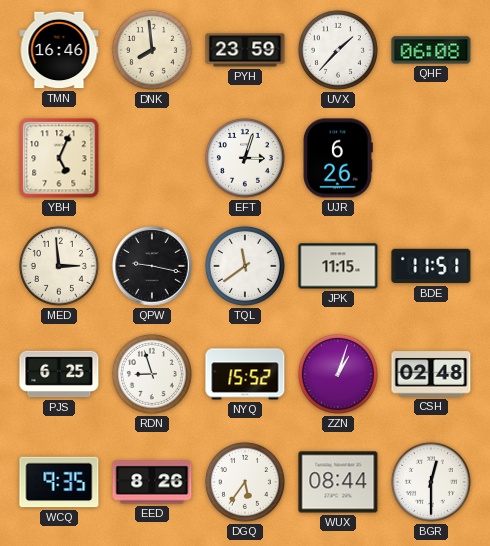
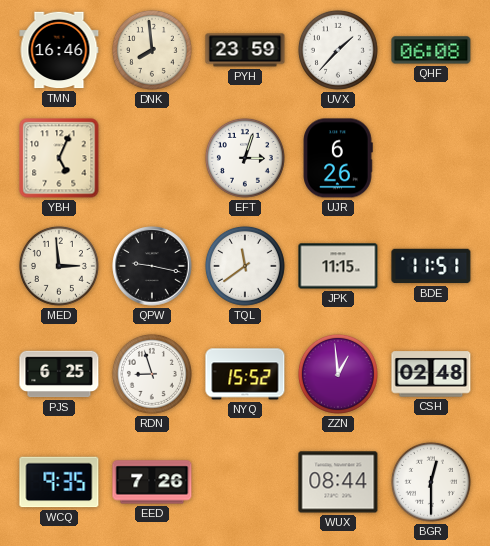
ZZN: 1:03 -> 12:59
EED: 8:26 -> 7:26
DGQ: 5:36 -> none
